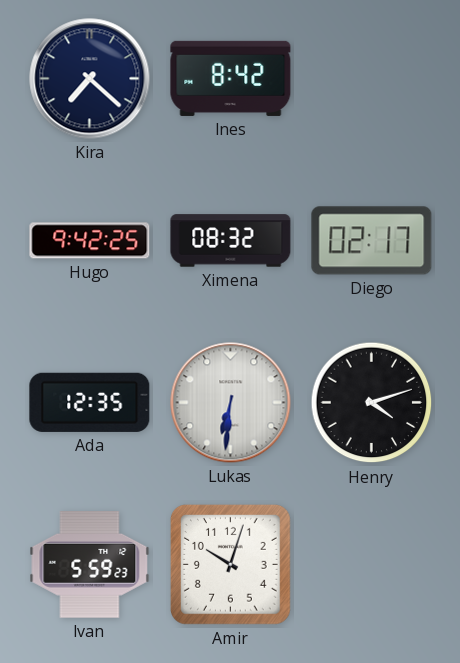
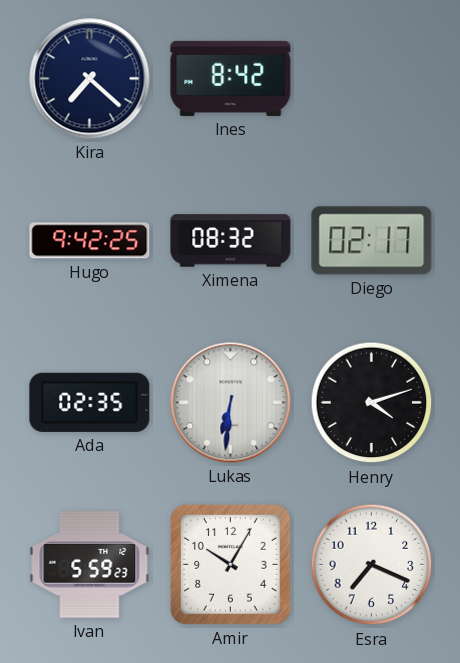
Ada: 12:35 -> 02:35
Amir: 10:03 -> 10:05
Esra: none -> 7:19
